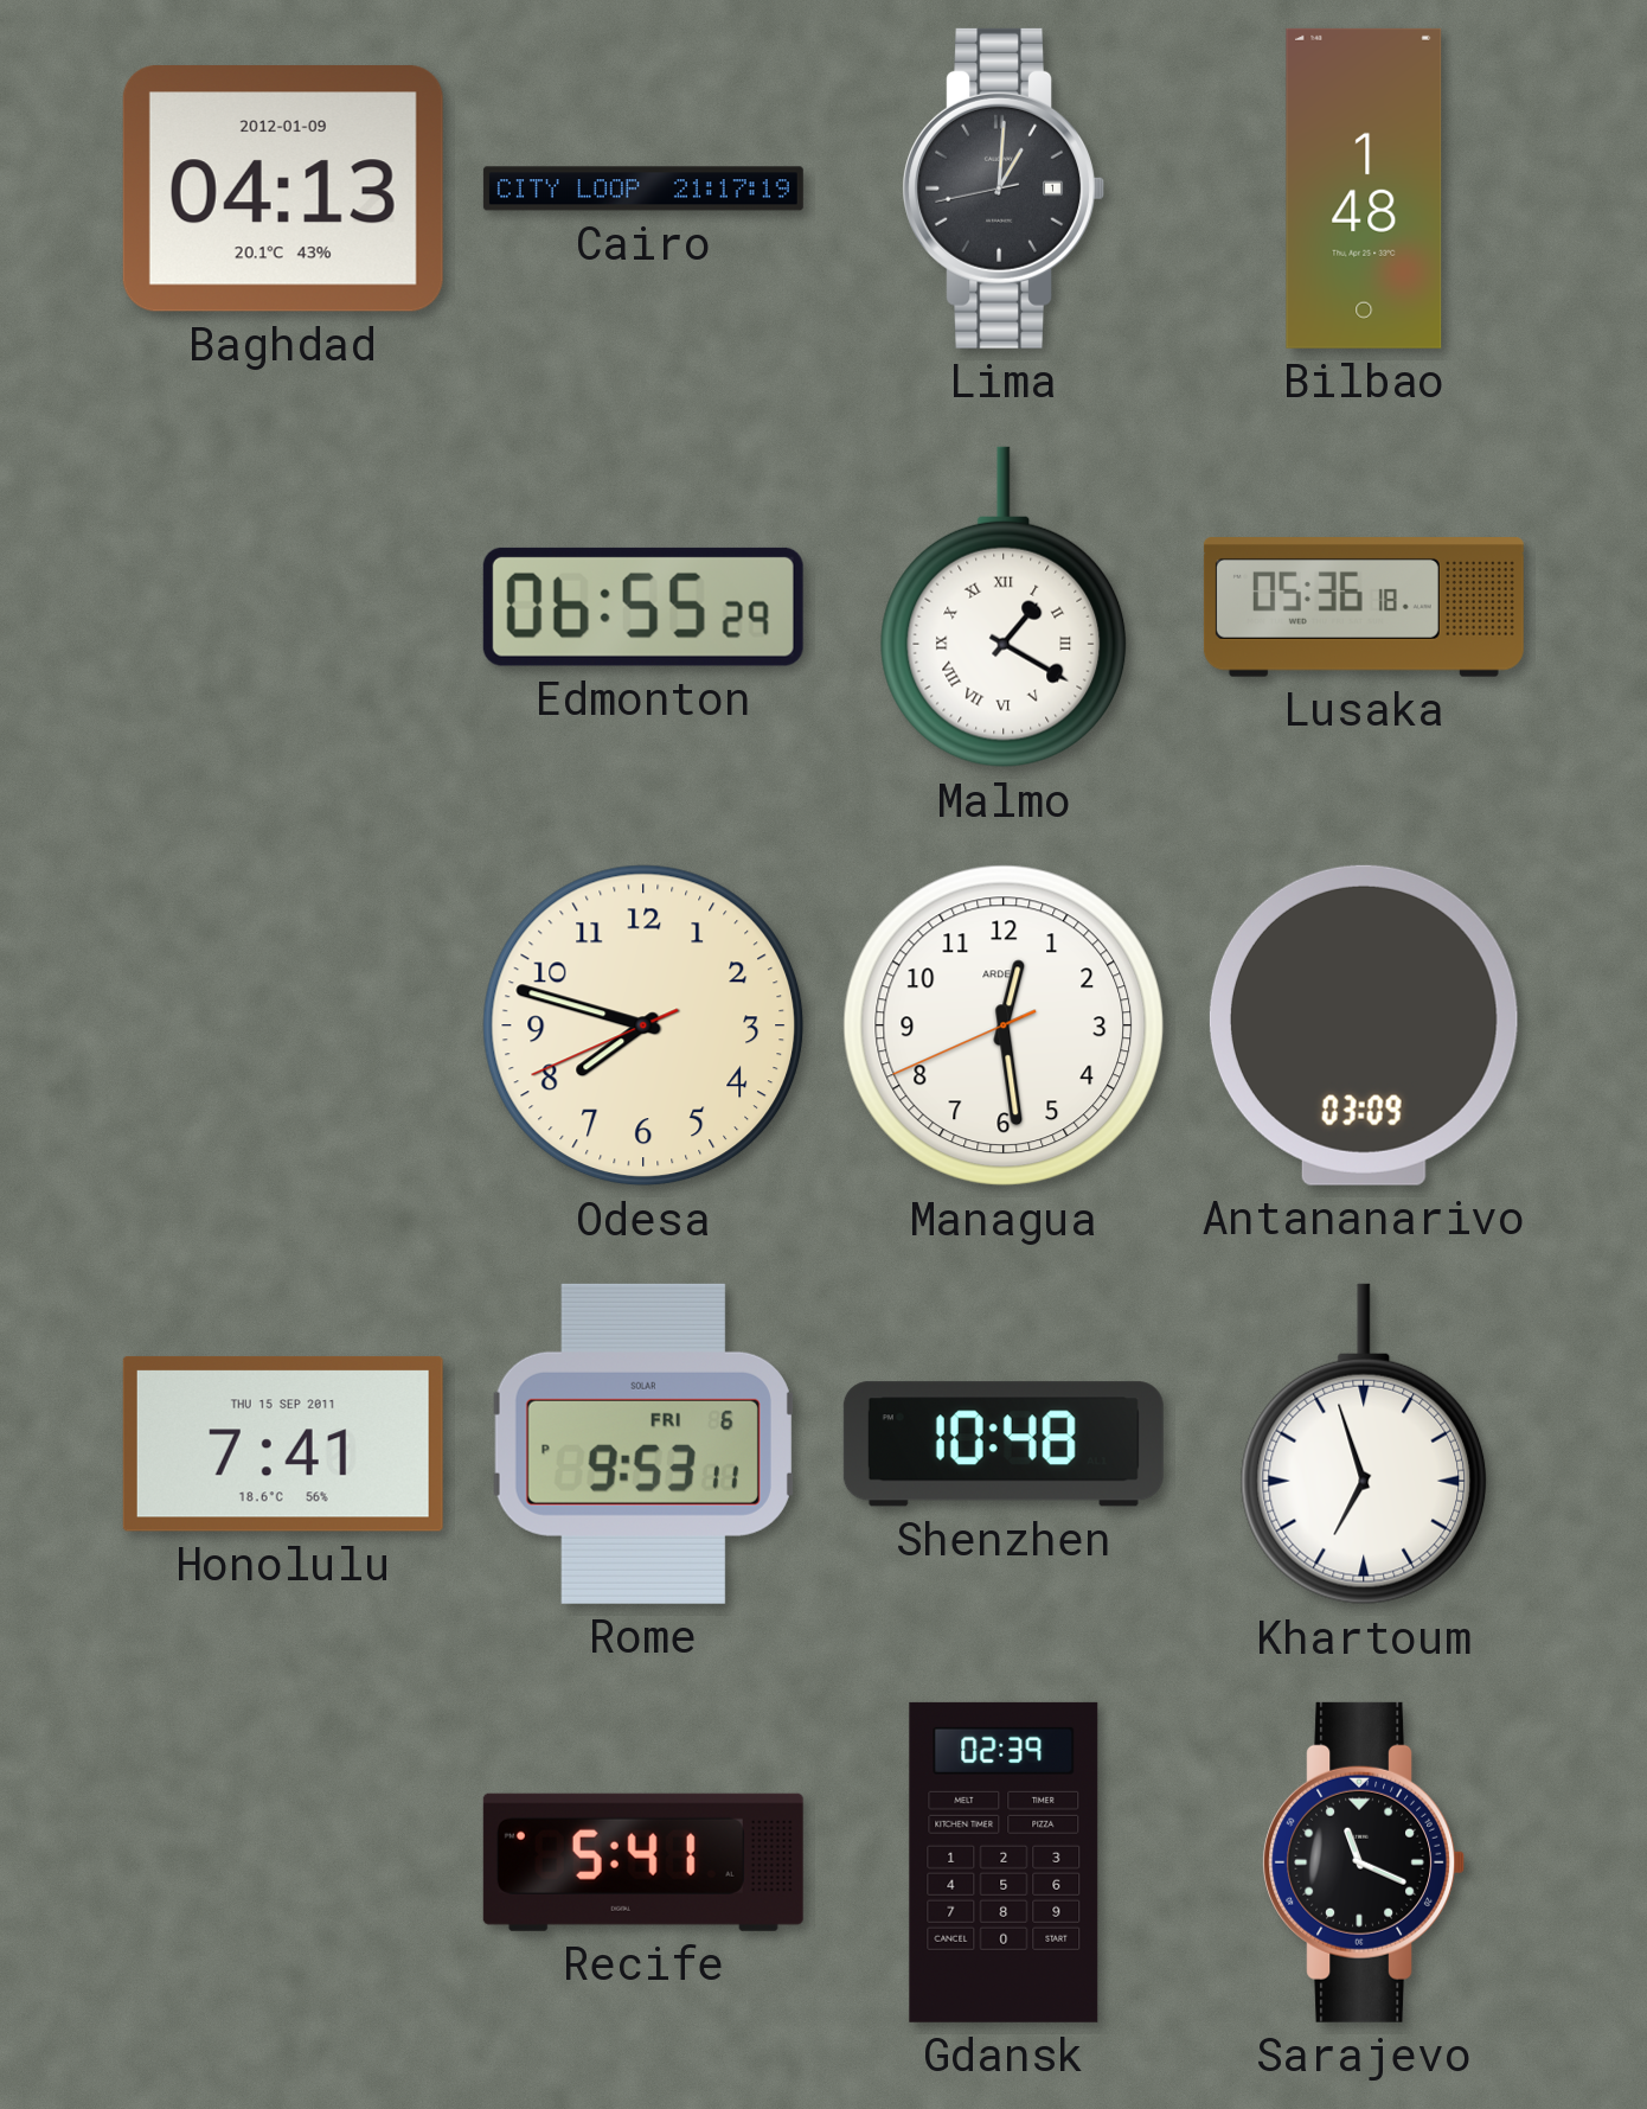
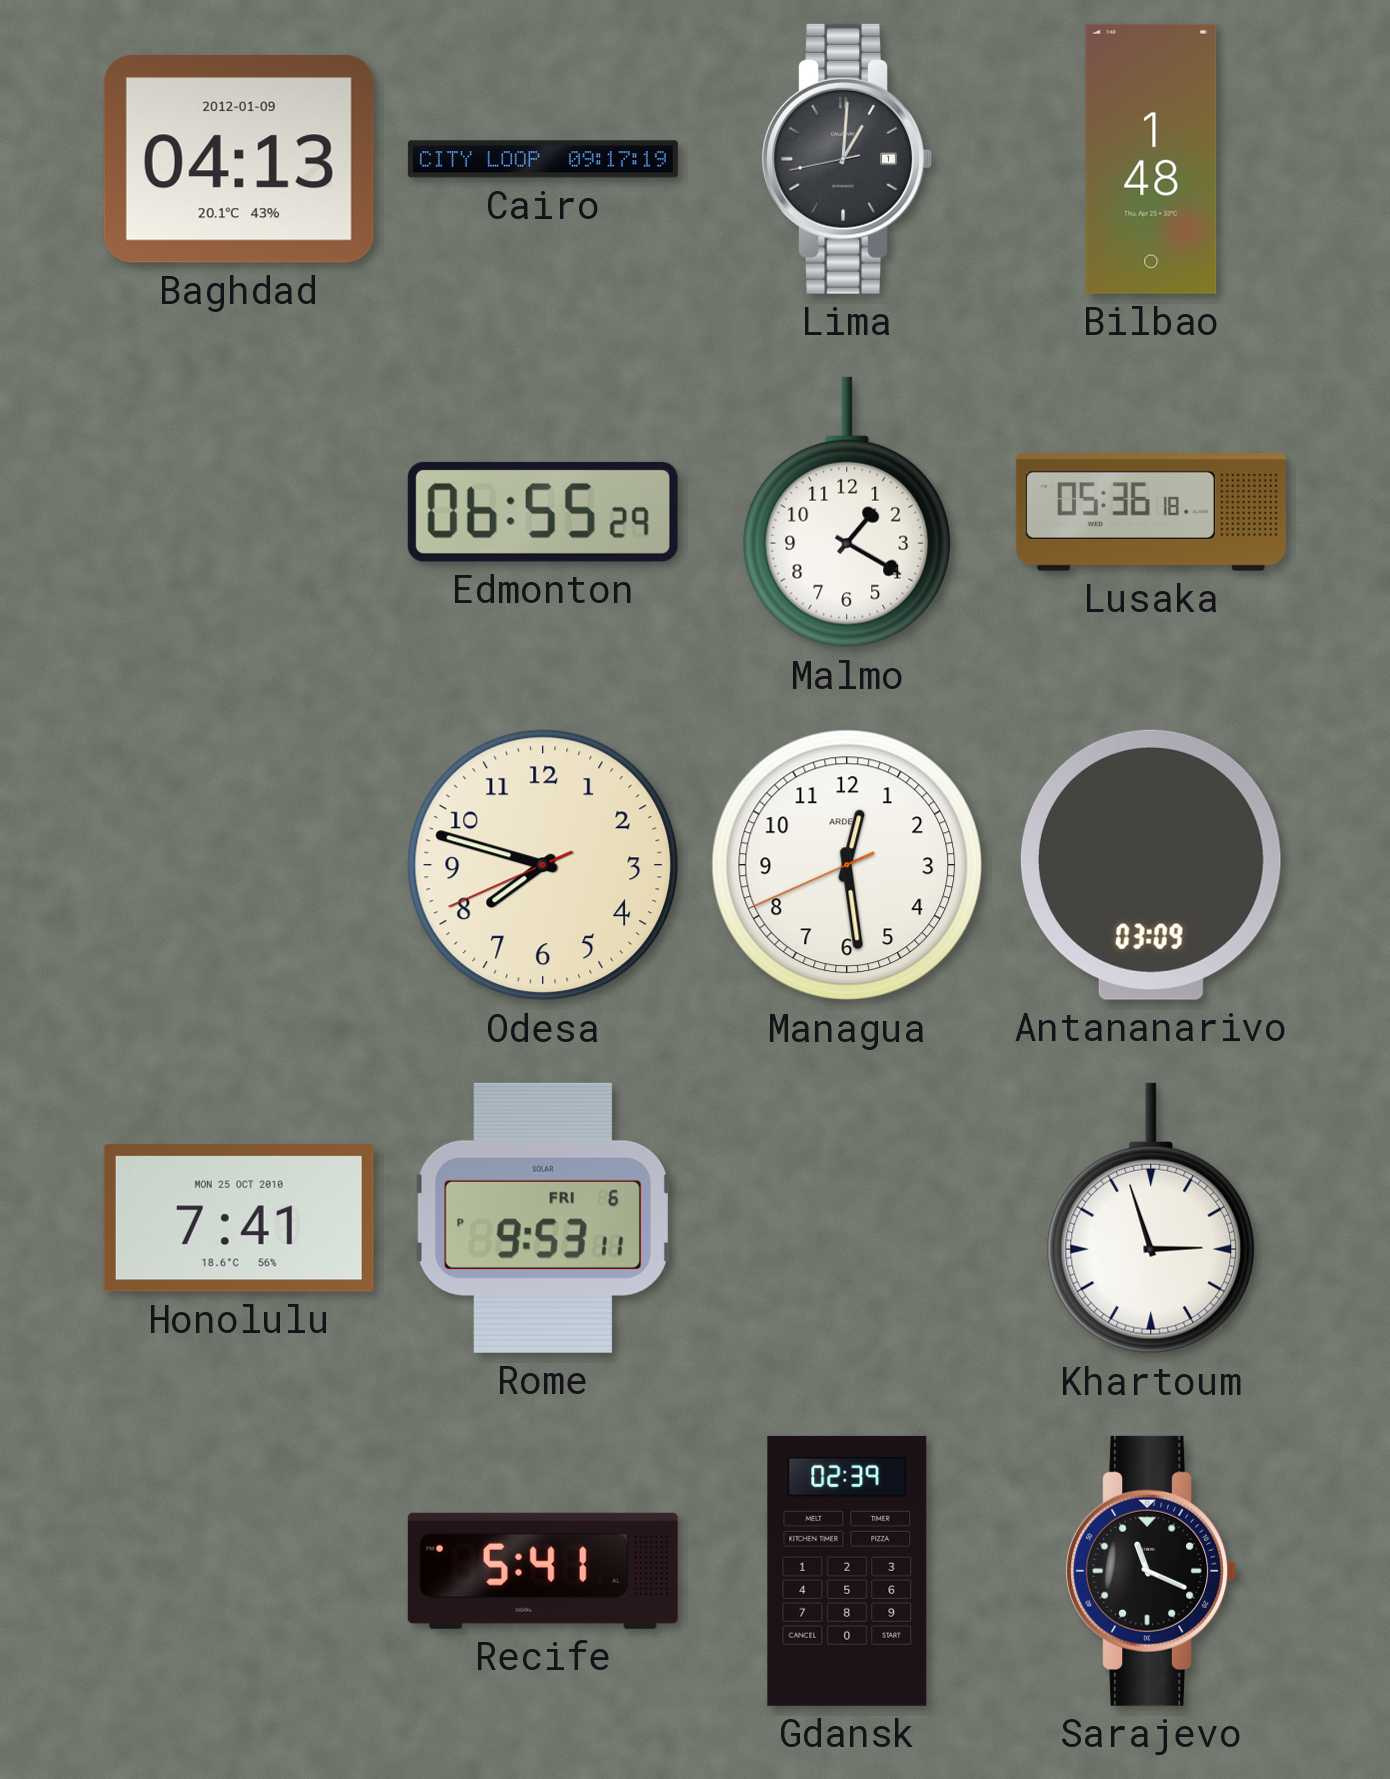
Cairo: 21:17 -> 09:17
Malmo numerals: Roman -> Arabic
Honolulu date: THU 15 SEP 2011 -> MON 25 OCT 2010
Shenzhen: 10:48 -> none
Khartoum: 6:57 -> 2:57
